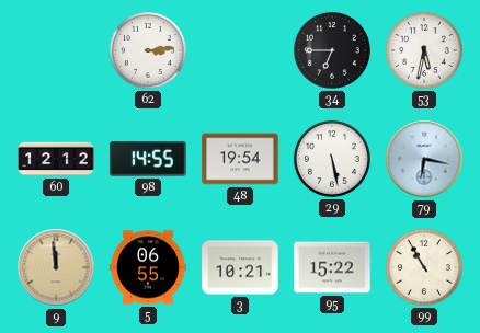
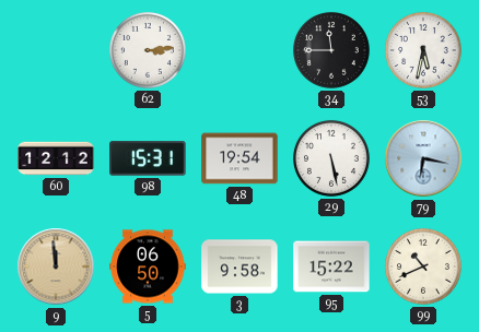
34: 6:45 -> 11:45
98: 14:55 -> 15:31
5: 06:55 -> 06:50
3: 10:21 -> 9:58
99: 10:55 -> 10:41
